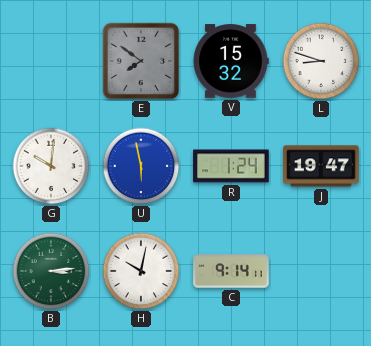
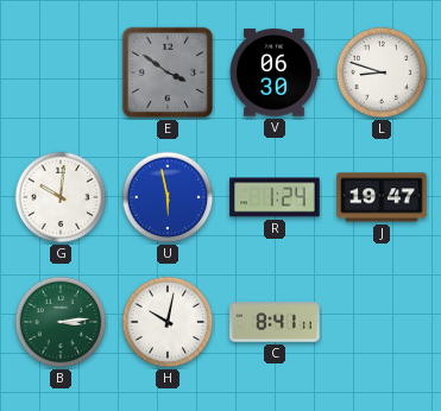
E: 7:51 -> 3:51
V: 15:32 -> 06:30
C: 9:14 -> 8:41
